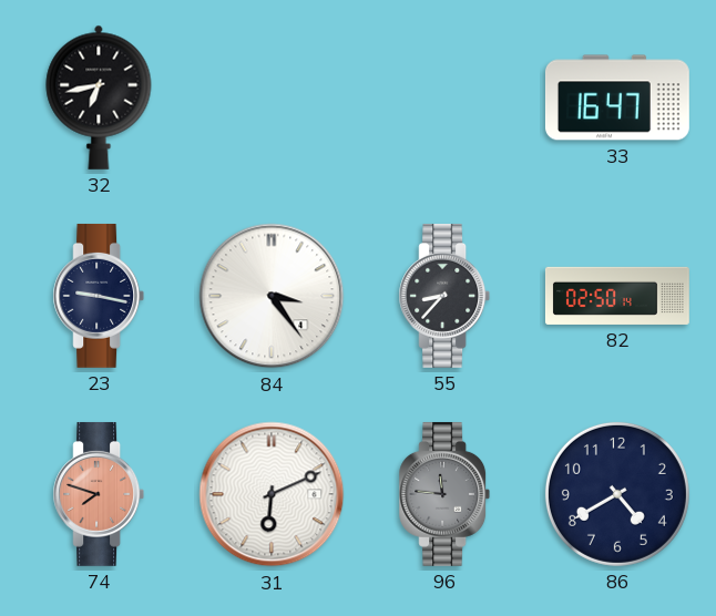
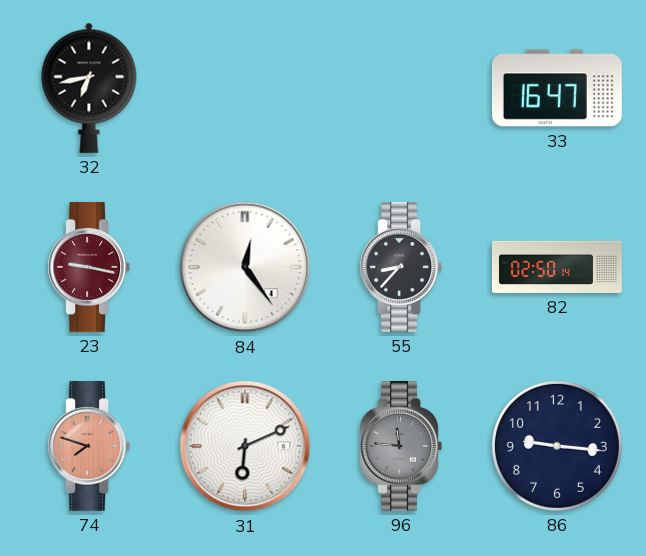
23 dial: navy -> burgundy
84: 3:24 -> 12:24
86: 4:40 -> 9:16
